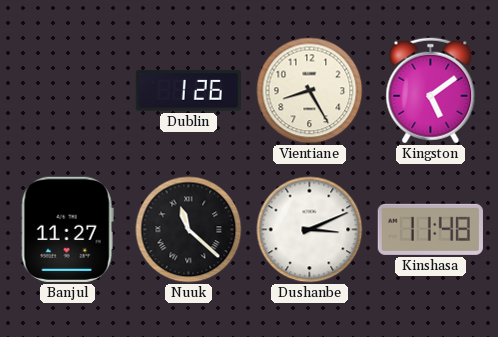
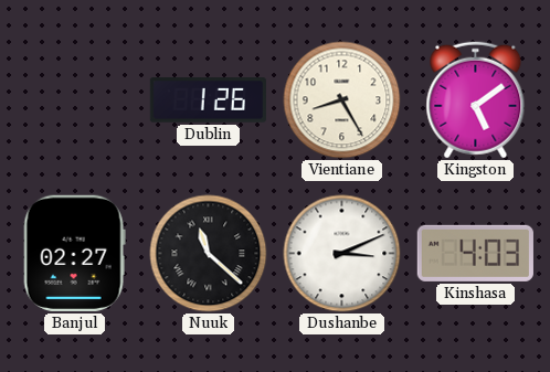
Banjul: 11:27 -> 02:27
Kinshasa: 11:48 -> 4:03
